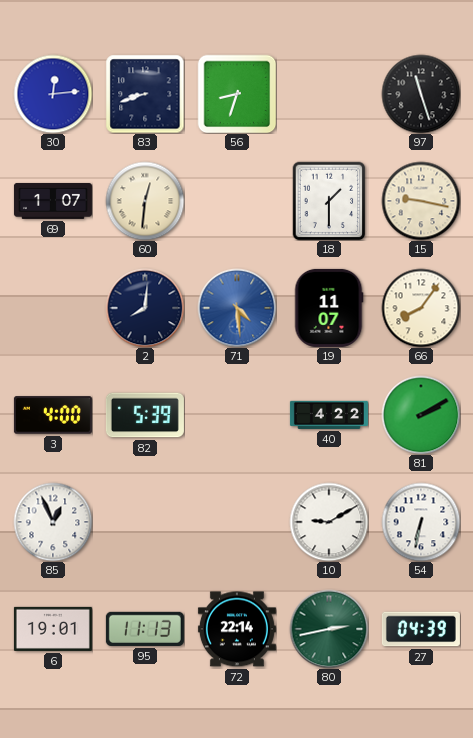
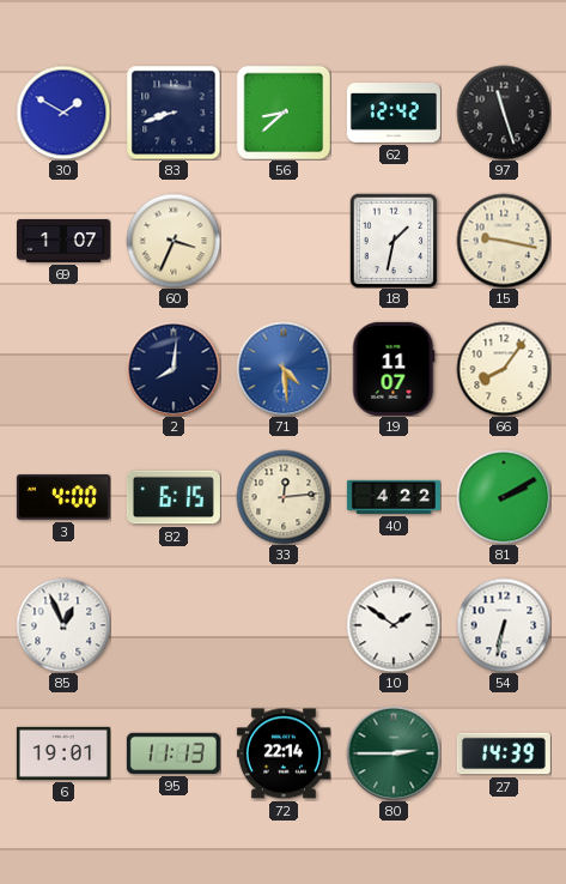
30: 12:14 -> 1:50
56: 8:33 -> 8:38
62: none -> 12:42
60: 12:31 -> 3:34
18: 1:30 -> 1:32
82: 5:39 -> 6:15
33: none -> 12:14
10: 9:10 -> 1:51
80: 2:43 -> 2:45
27: 04:39 -> 14:39
